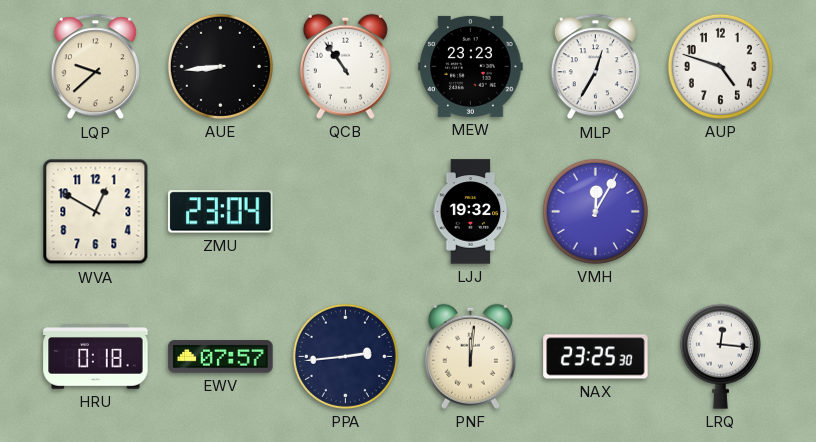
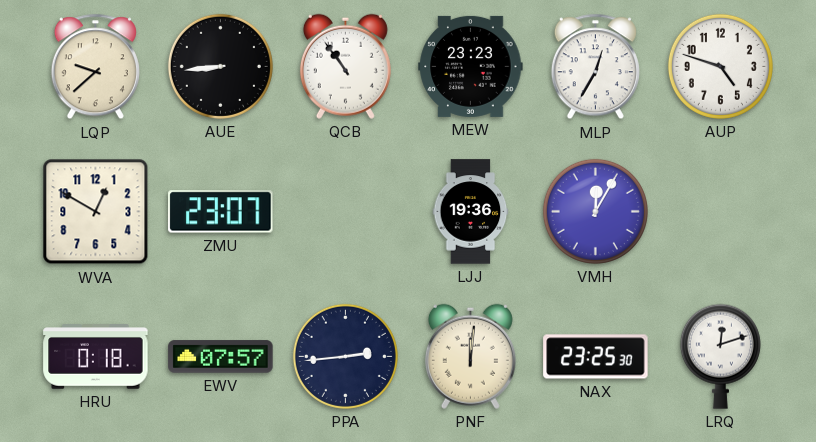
ZMU: 23:04 -> 23:07
LJJ: 19:32 -> 19:36
LRQ: 12:16 -> 12:12
